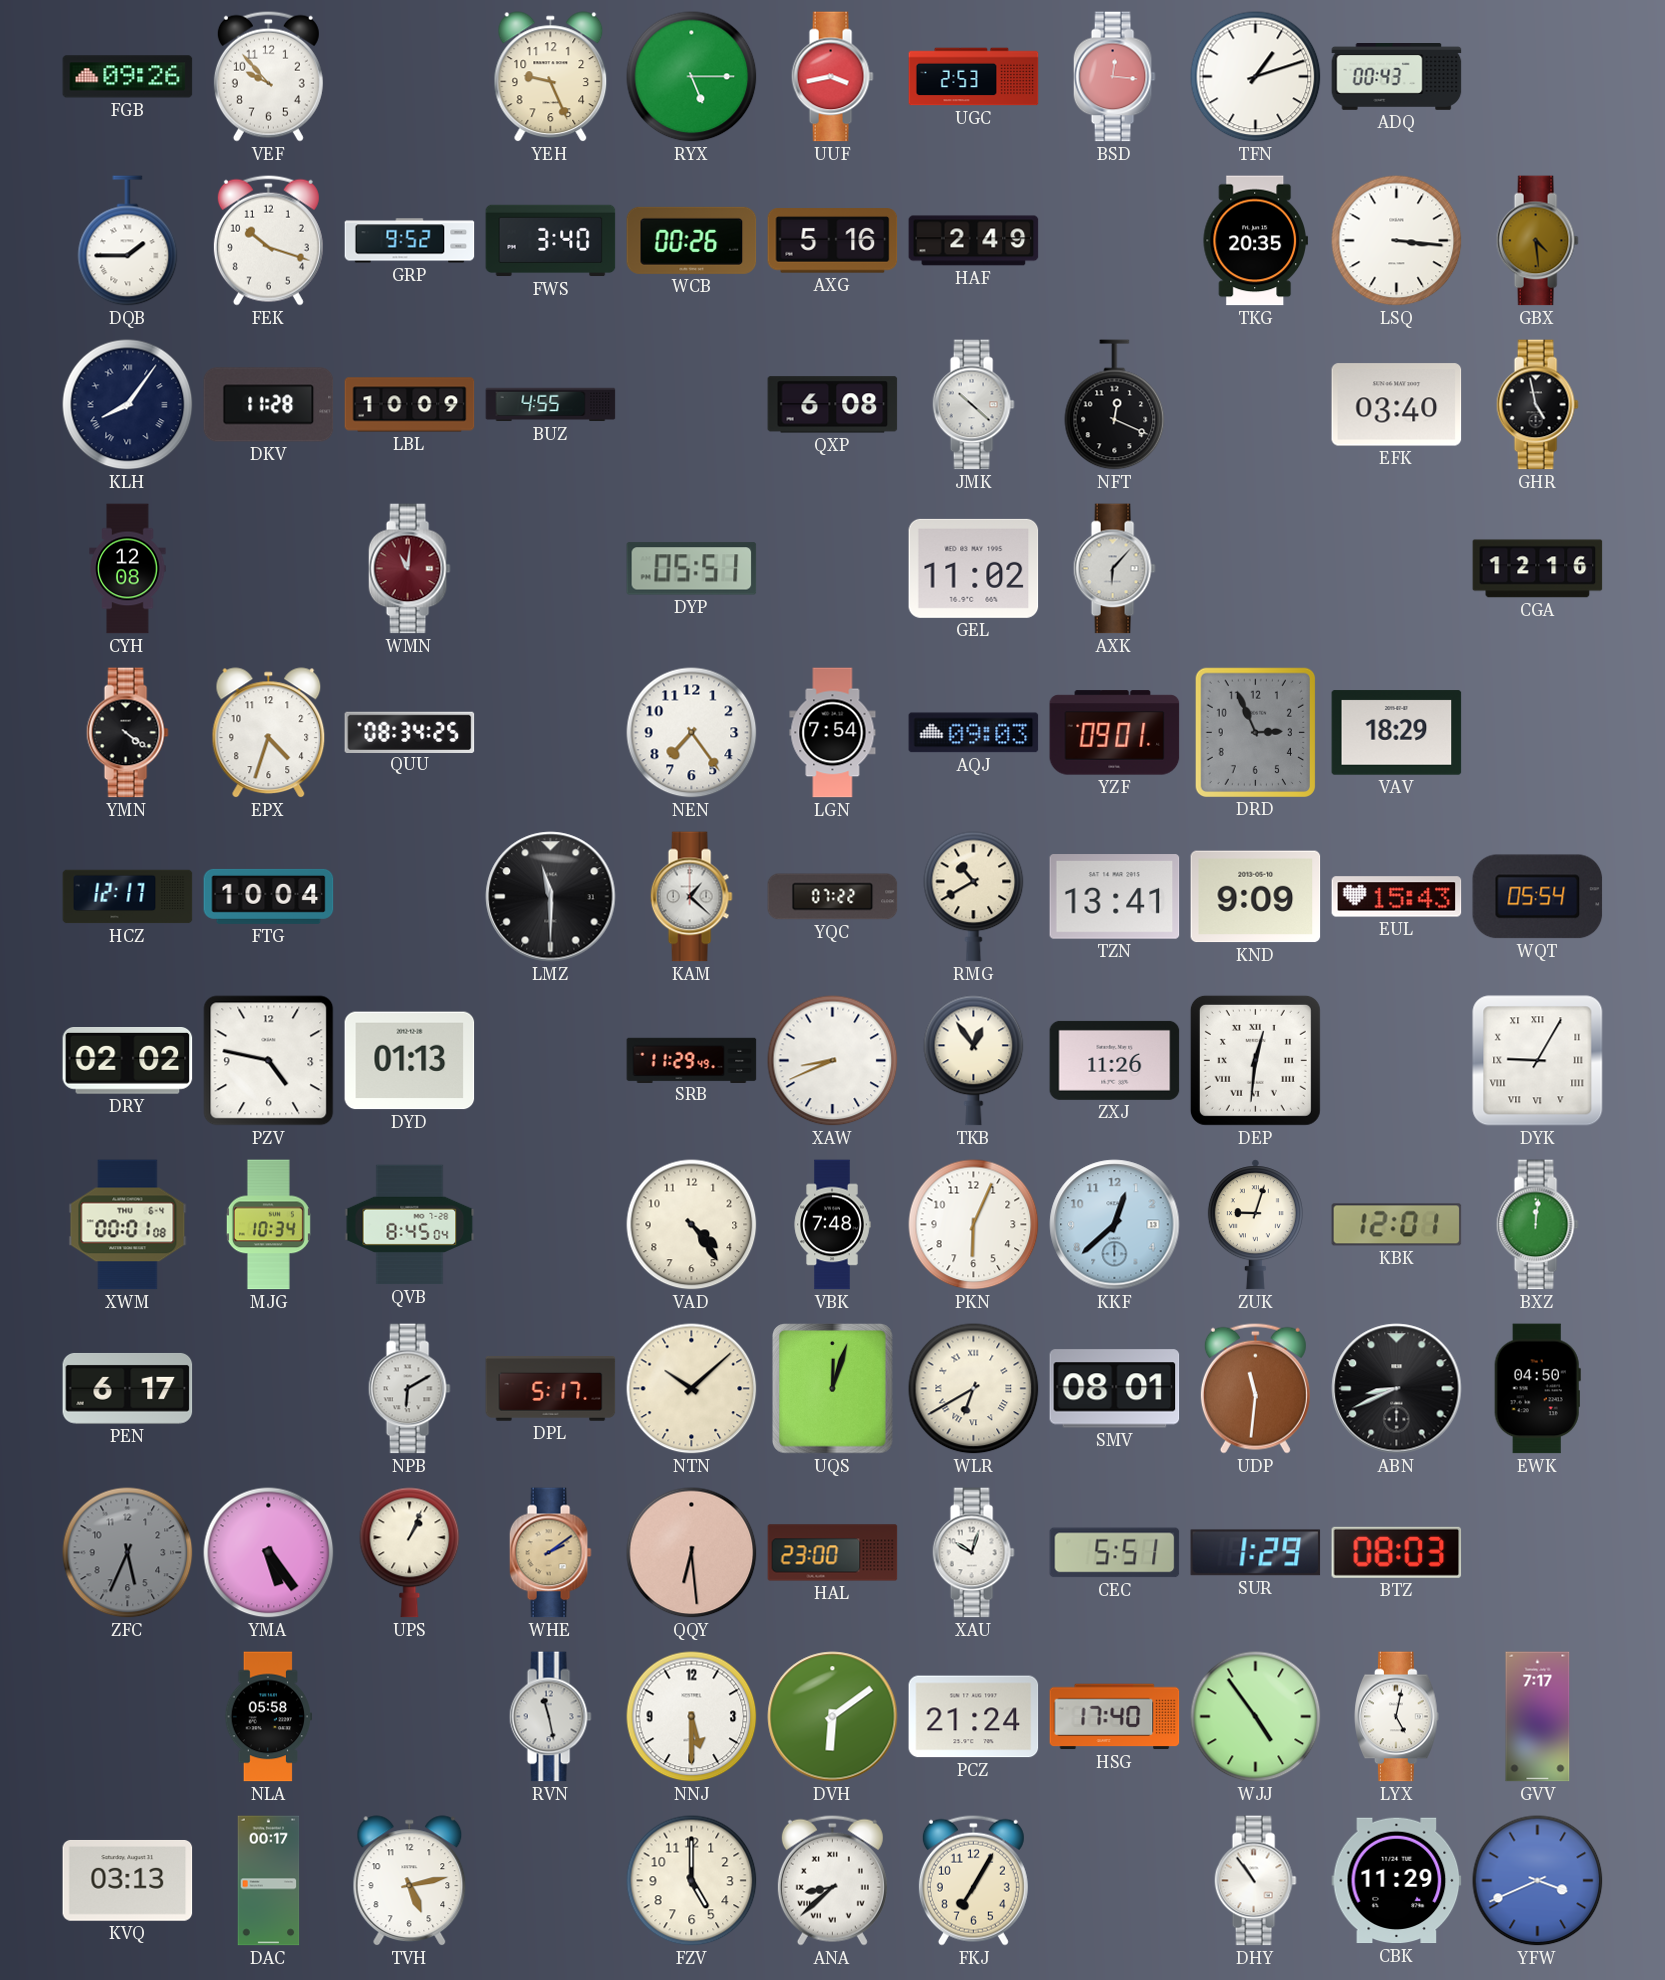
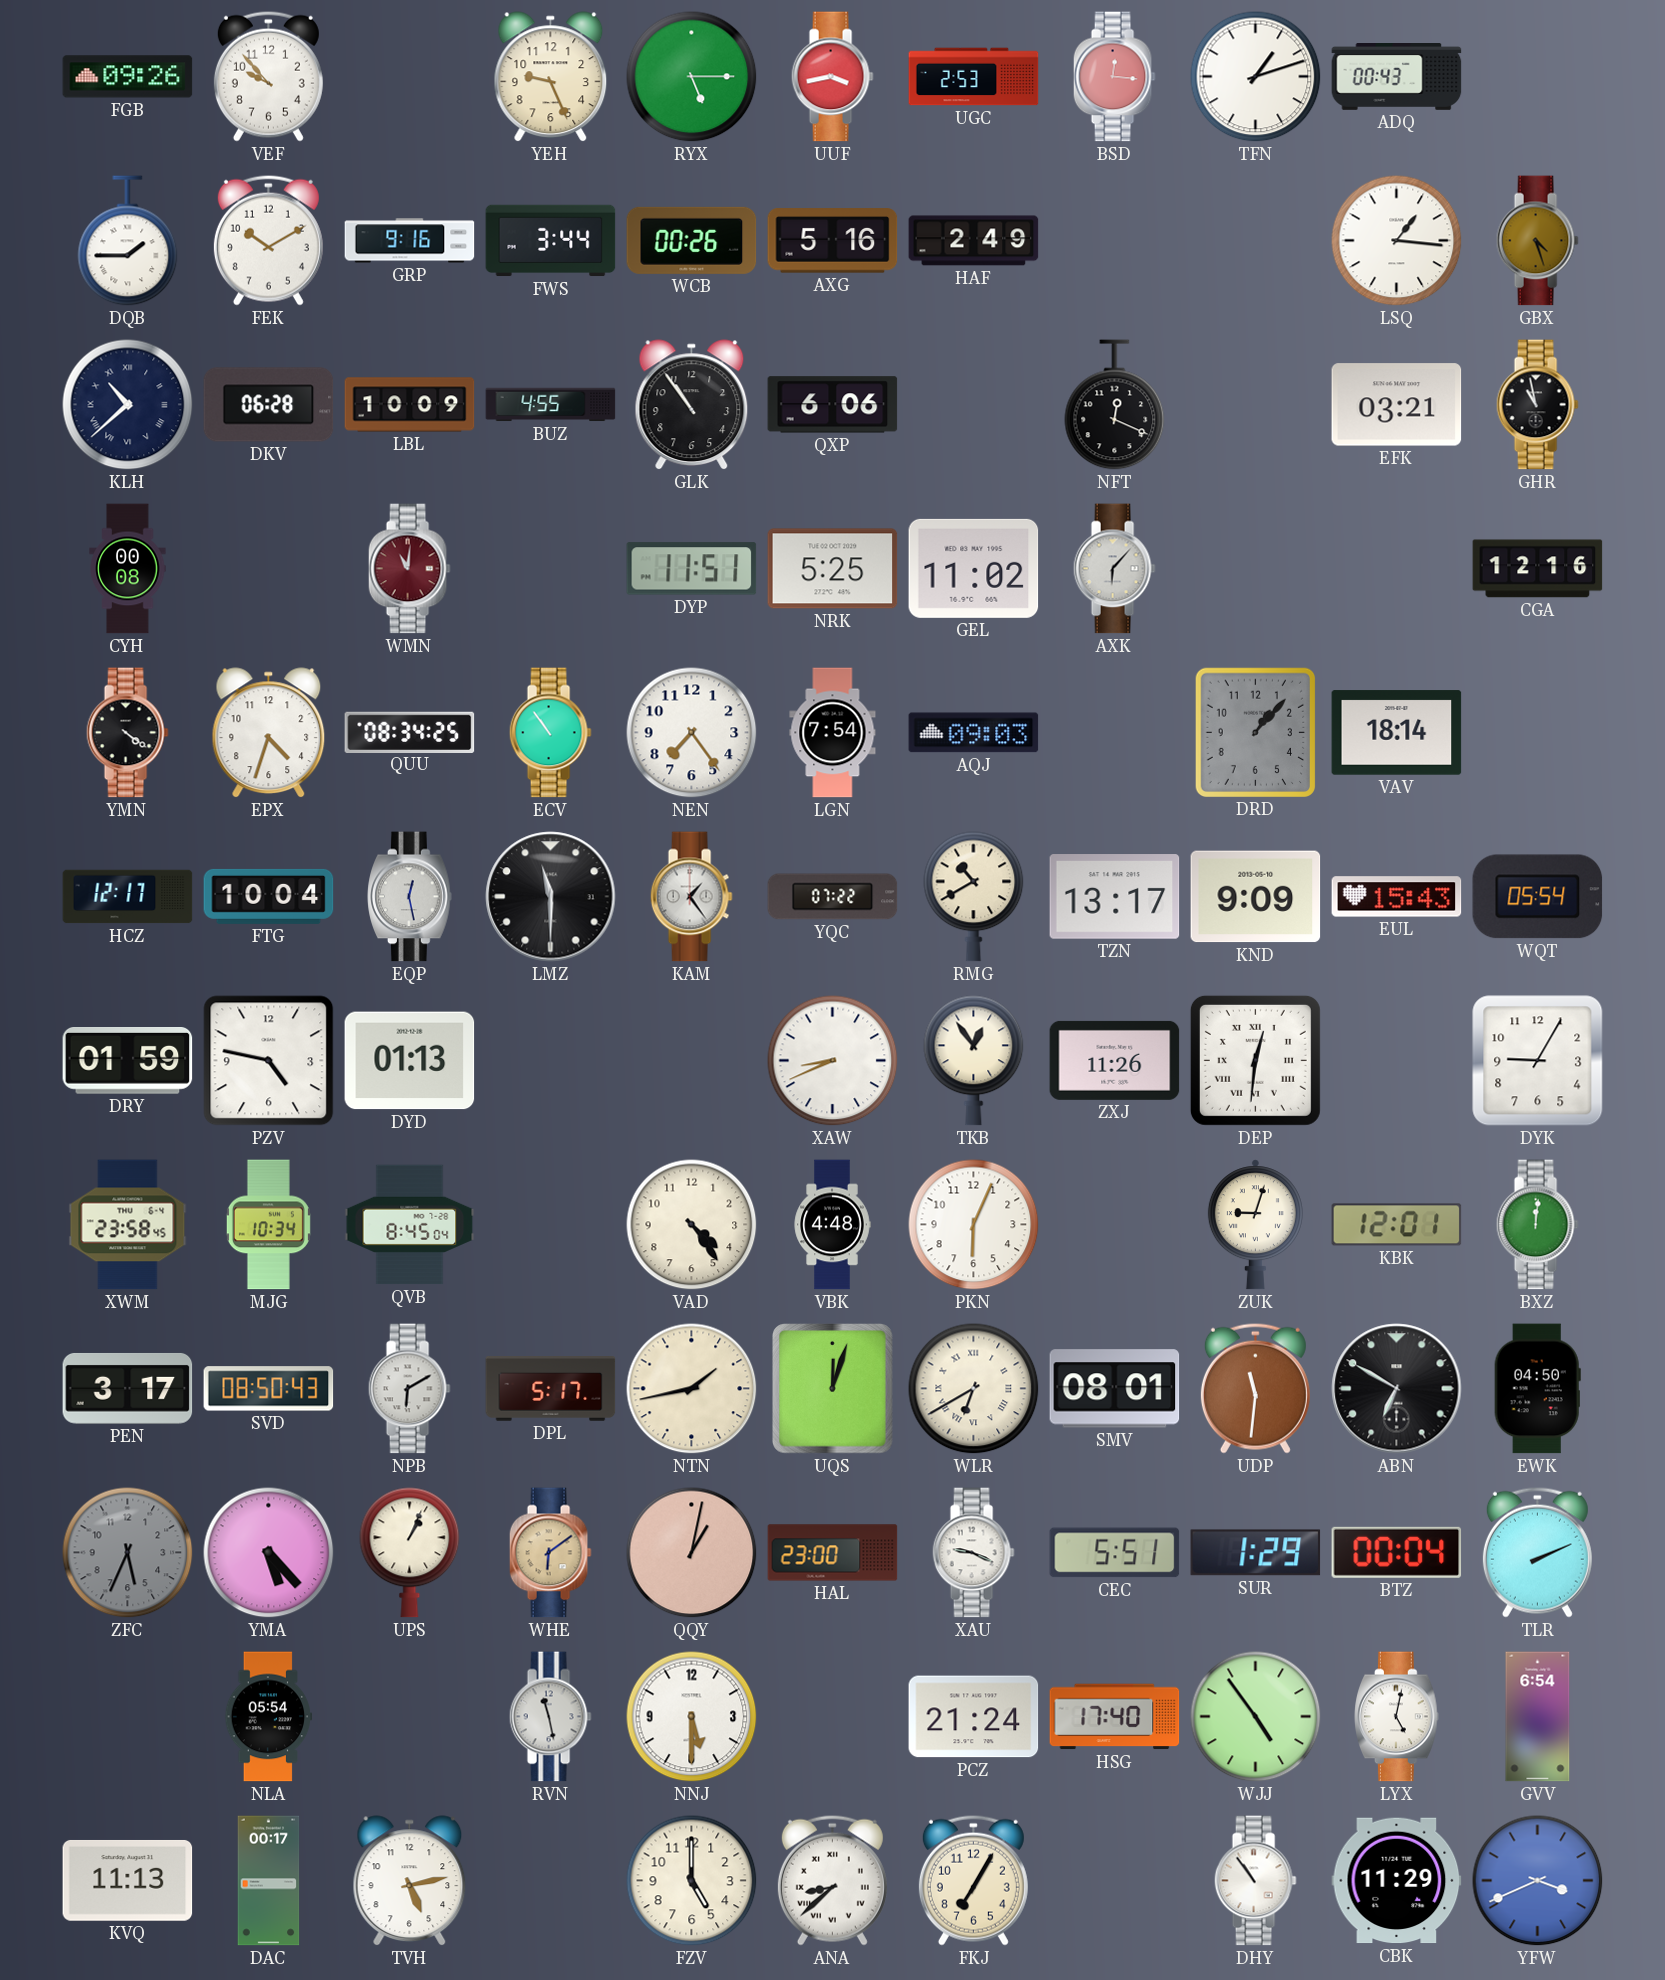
FEK: 10:18 -> 10:10
GRP: 9:52 -> 9:16
FWS: 3:40 -> 3:44
TKG: 20:35 -> none
LSQ: 3:16 -> 1:16
GBX: 4:29 -> 4:27
KLH: 8:06 -> 10:38
DKV: 11:28 -> 06:28
GLK: none -> 10:54
QXP: 6:08 -> 6:06
JMK: 10:22 -> none
EFK: 03:40 -> 03:21
GHR: 4:58 -> 10:58
CYH: 12:08 -> 00:08
DYP: 05:51 -> 11:51
NRK: none -> 5:25
ECV: none -> 10:54
YZF: 09:01 -> none
DRD: 2:56 -> 1:07
VAV: 18:29 -> 18:14
EQP: none -> 12:28
KAM: 1:22 -> 1:24
TZN: 13:41 -> 13:17
DRY: 02:02 -> 01:59
SRB: 11:29 -> none
DYK numerals: Roman -> Arabic
XWM: 00:01 -> 23:58
VBK: 7:48 -> 4:48
KKF: 12:38 -> none
PEN: 6:17 -> 3:17
SVD: none -> 08:50
NTN: 10:08 -> 1:43
ABN: 8:41 -> 6:50
YMA: 5:24 -> 5:23
WHE: 2:09 -> 6:09
QQY: 6:29 -> 1:02
XAU: 10:03 -> 9:19
BTZ: 08:03 -> 00:04
TLR: none -> 2:11
NLA: 05:58 -> 05:54
DVH: 6:09 -> none
GVV: 7:17 -> 6:54
KVQ: 03:13 -> 11:13
